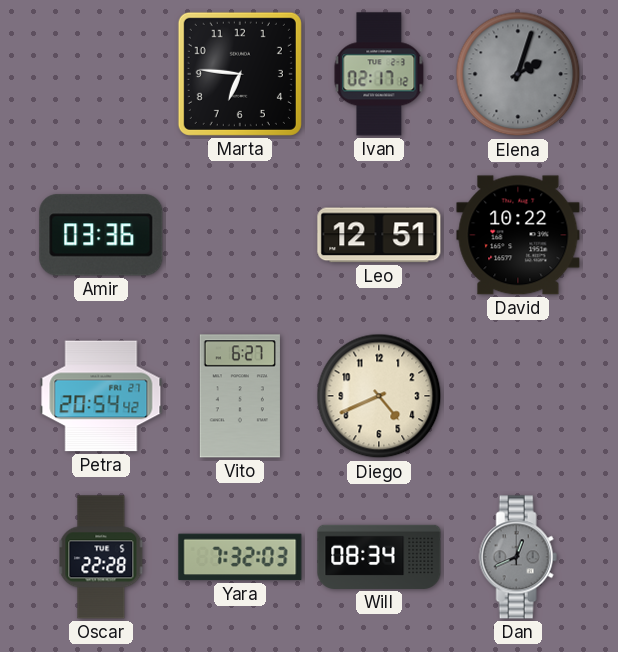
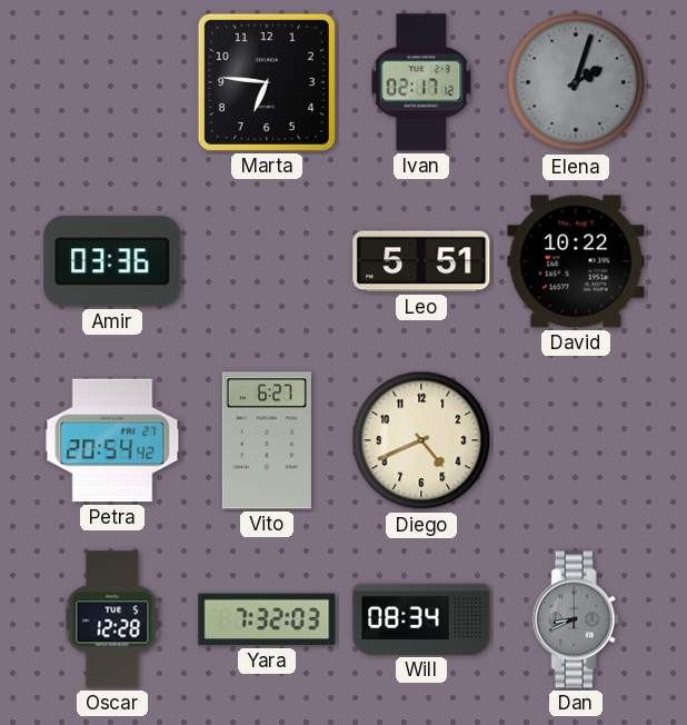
Leo: 12:51 -> 5:51
Oscar: 22:28 -> 12:28
Dan: 12:41 -> 8:41
